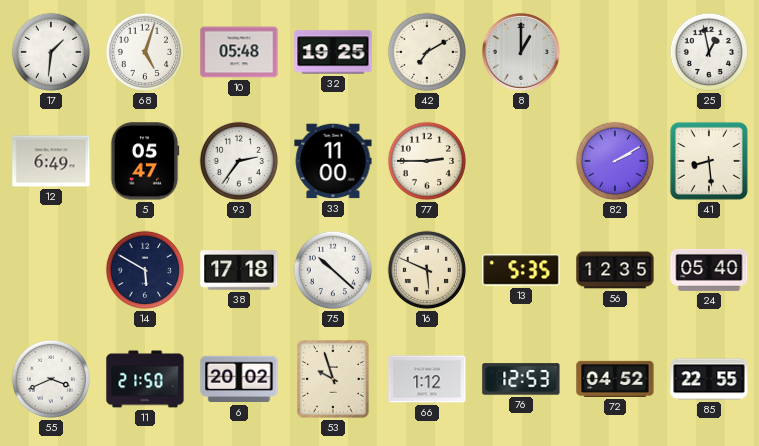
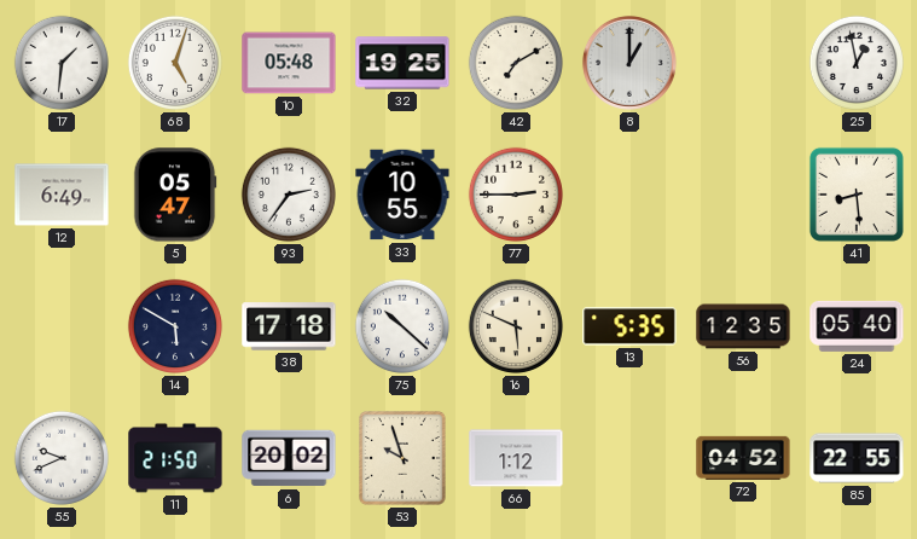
33: 11:00 -> 10:55
82: 2:10 -> none
55: 3:41 -> 9:41
76: 12:53 -> none
